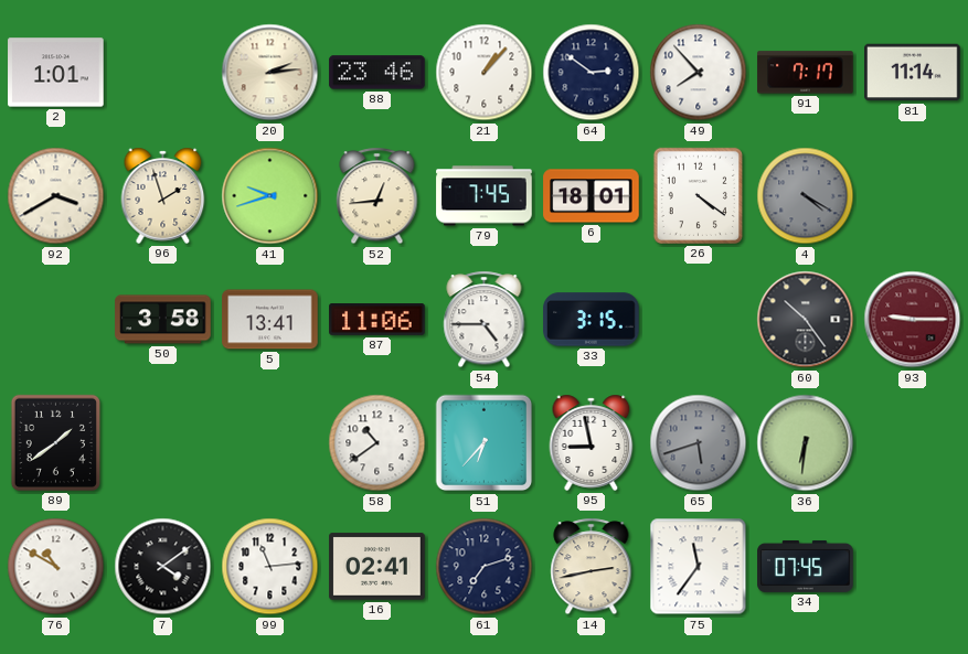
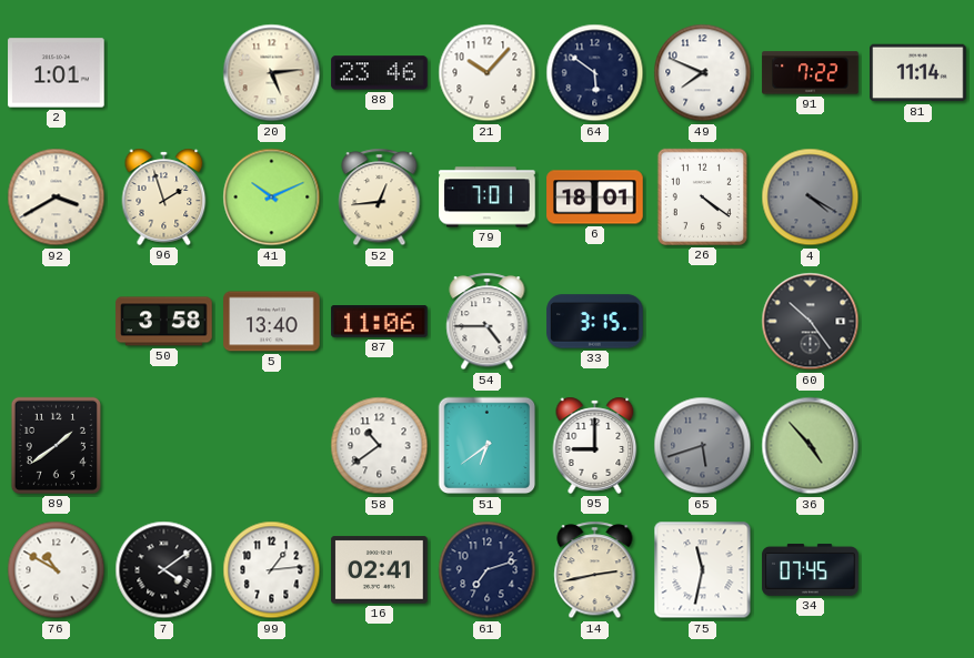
20: 2:14 -> 5:14
21: 1:07 -> 10:07
64: 2:51 -> 5:51
49: 7:53 -> 7:49
91: 7:17 -> 7:22
41: 9:42 -> 10:11
79: 7:45 -> 7:01
5: 13:41 -> 13:40
93: 9:15 -> none
51: 6:37 -> 6:39
95: 8:58 -> 9:00
36: 6:31 -> 4:53
99: 11:14 -> 1:14
75: 11:36 -> 11:32
